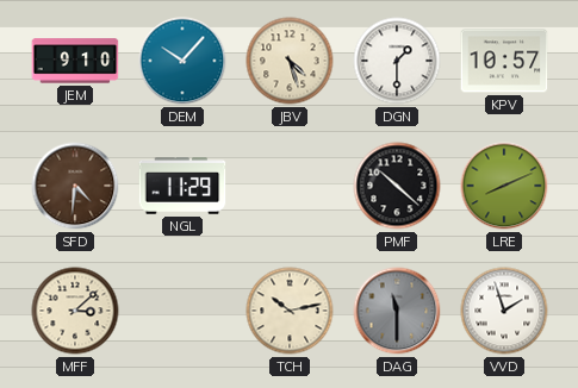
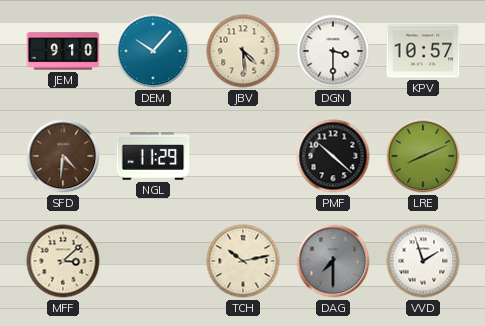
JBV: 4:27 -> 4:29
DGN: 1:30 -> 3:30
DAG: 11:30 -> 7:30
